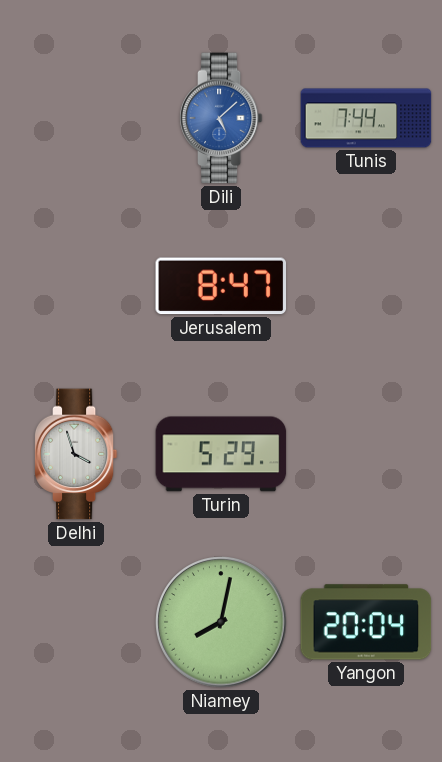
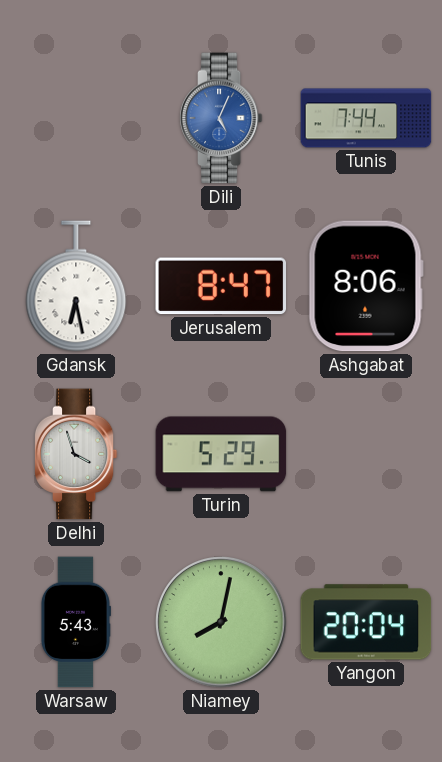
Dili: 5:08 -> 5:04
Gdansk: none -> 6:28
Ashgabat: none -> 8:06
Warsaw: none -> 5:43
